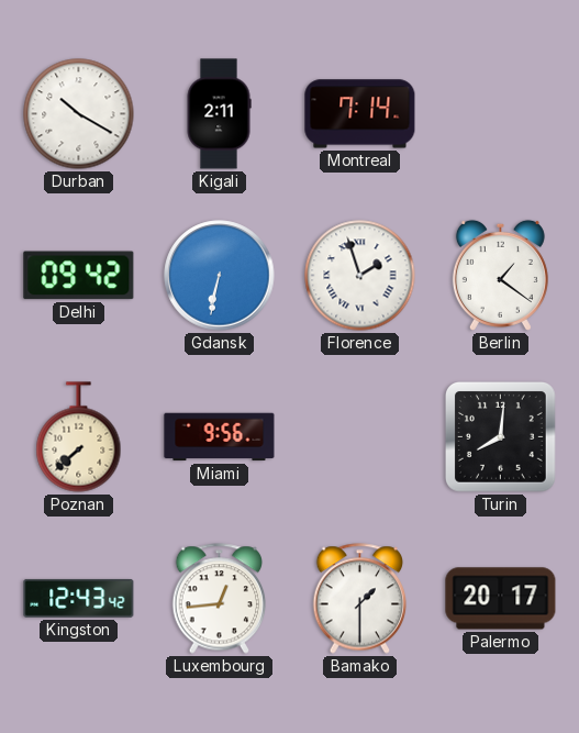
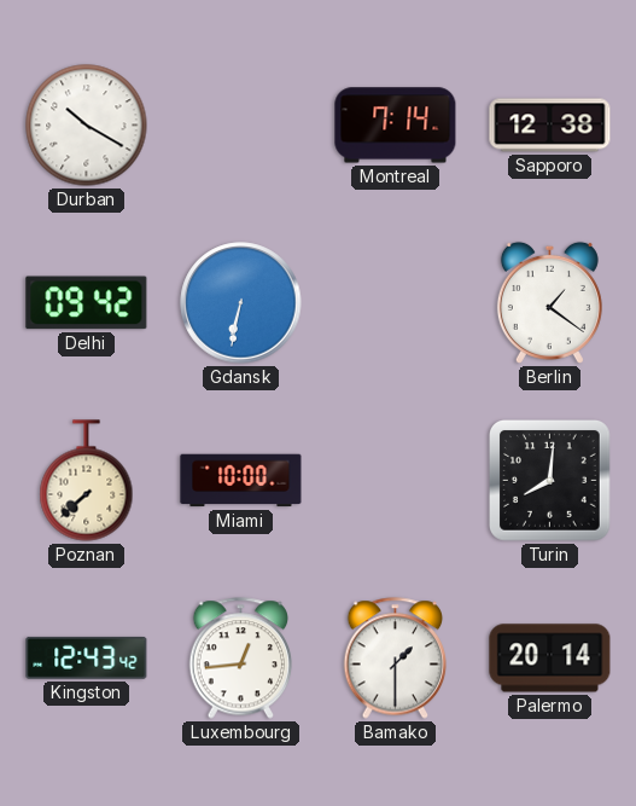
Kigali: 2:11 -> none
Sapporo: none -> 12:38
Florence: 1:57 -> none
Miami: 9:56 -> 10:00
Palermo: 20:17 -> 20:14
